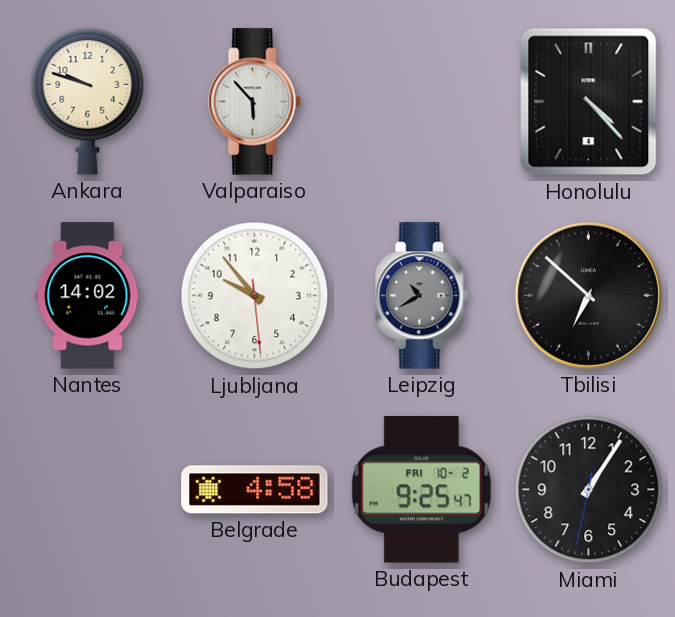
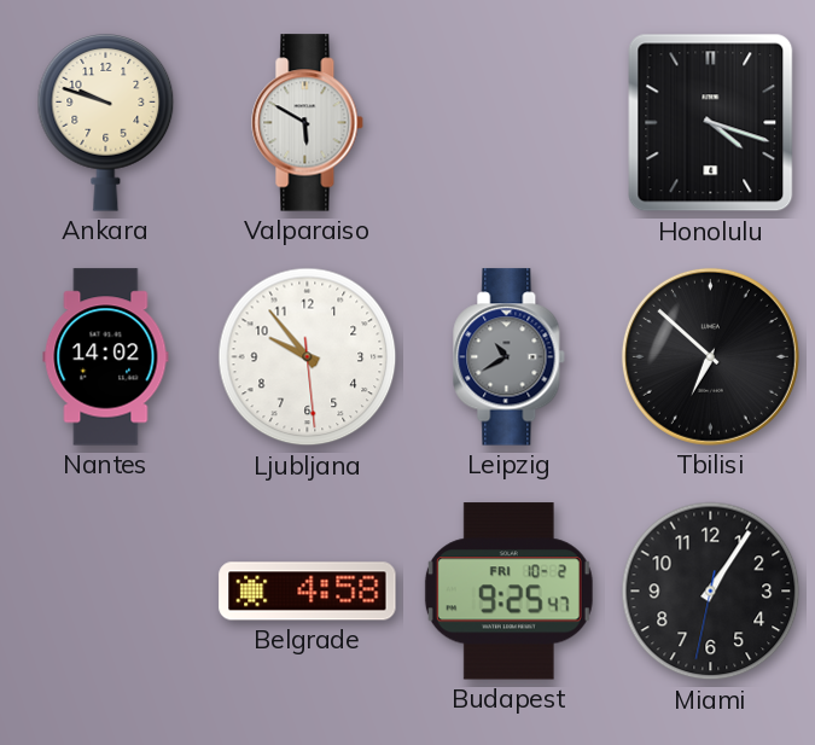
Valparaiso: 5:53 -> 5:50
Honolulu: 4:23 -> 4:18
